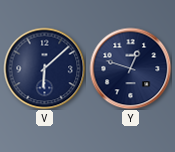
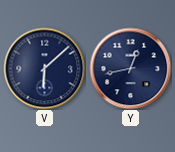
Y: 12:48 -> 12:43
